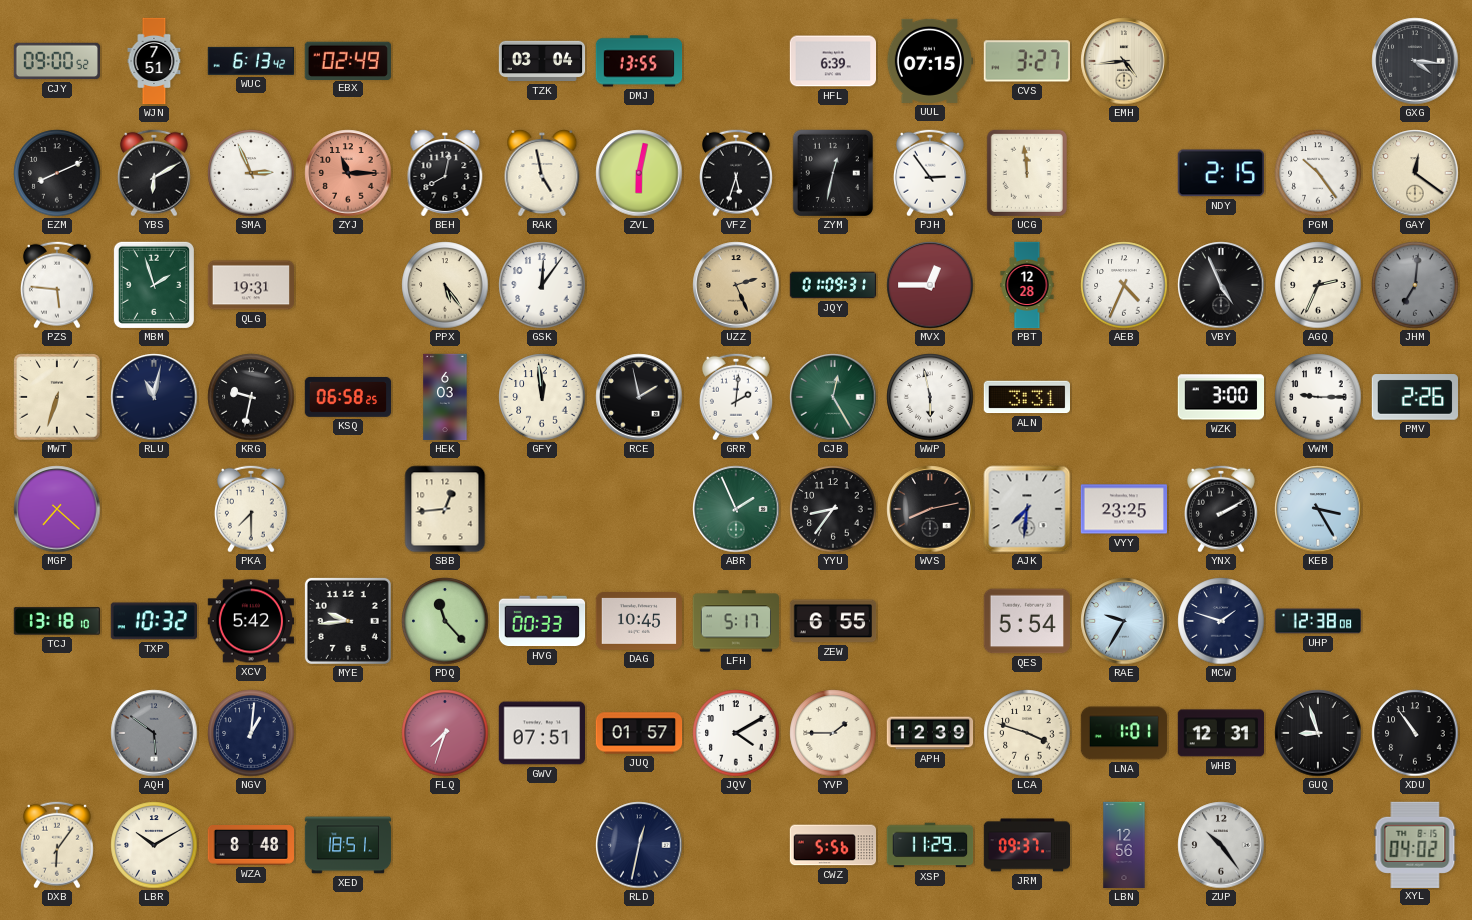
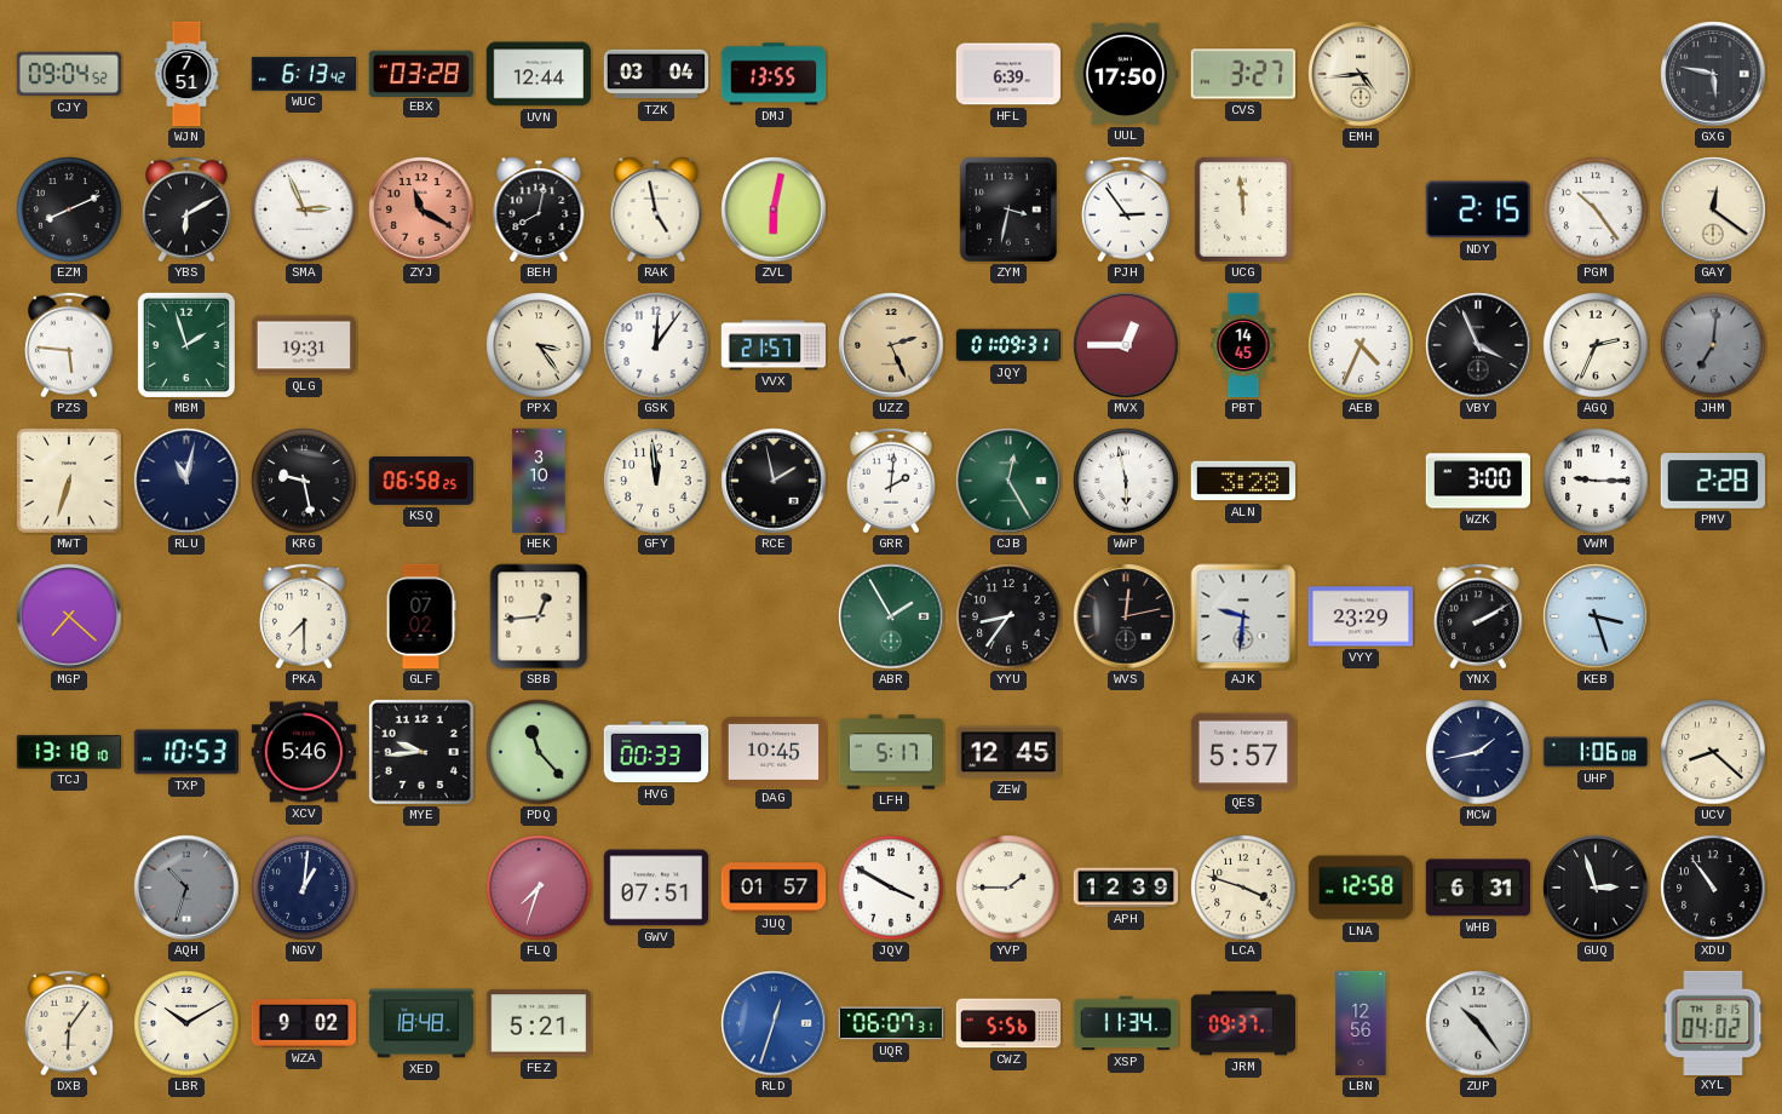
CJY: 09:00 -> 09:04
EBX: 02:49 -> 03:28
UVN: none -> 12:44
UUL: 07:15 -> 17:50
GXG: 4:16 -> 5:47
ZYJ: 11:15 -> 11:20
VFZ: 5:33 -> none
ZYM: 12:32 -> 3:32
PPX: 5:24 -> 3:24
VVX: none -> 21:57
PBT: 12:28 -> 14:45
VBY: 4:56 -> 3:56
KRG: 9:32 -> 9:28
HEK: 6:03 -> 3:10
ALN: 3:31 -> 3:28
PMV: 2:26 -> 2:28
GLF: none -> 07:02
ABR: 1:56 -> 1:55
WVS: 8:13 -> 12:13
AJK: 7:31 -> 9:31
VYY: 23:25 -> 23:29
KEB: 3:25 -> 3:27
TXP: 10:32 -> 10:53
XCV: 5:42 -> 5:46
ZEW: 6:55 -> 12:45
QES: 5:54 -> 5:57
RAE: 9:35 -> none
MCW: 1:48 -> 1:43
UHP: 12:38 -> 1:06
UCV: none -> 8:22
AQH: 5:51 -> 10:33
JQV: 4:10 -> 3:50
LNA: 1:01 -> 12:58
WHB: 12:31 -> 6:31
GUQ: 8:57 -> 2:57
WZA: 8:48 -> 9:02
XED: 18:51 -> 18:48
FEZ: none -> 5:21
RLD: 12:32 -> 12:33
RLD dial: navy -> blue
UQR: none -> 06:07
XSP: 11:29 -> 11:34
